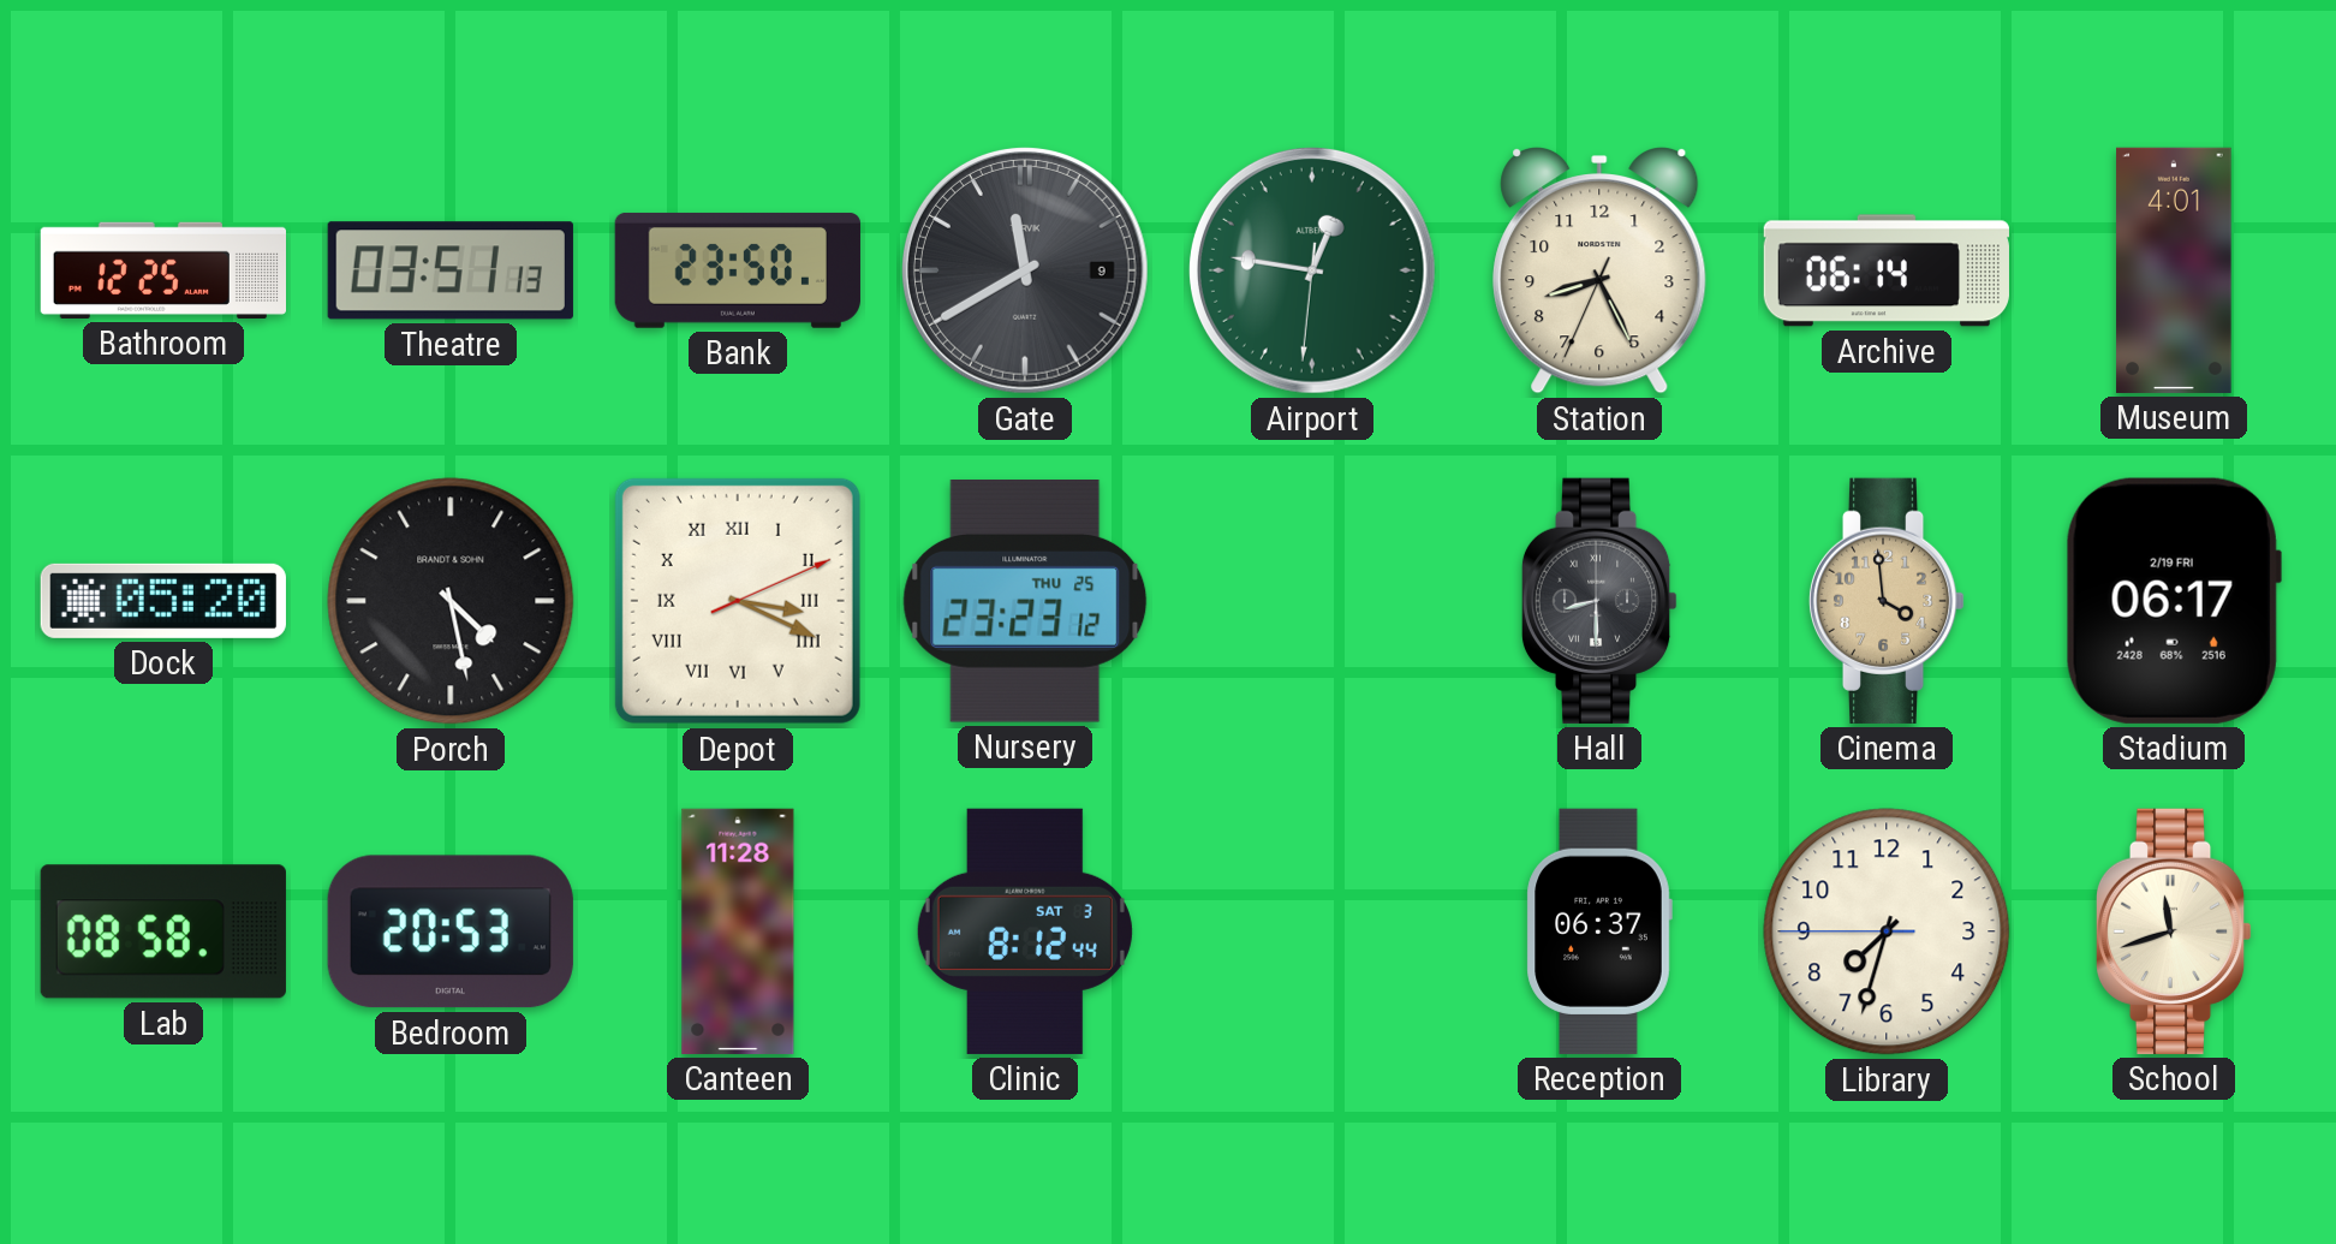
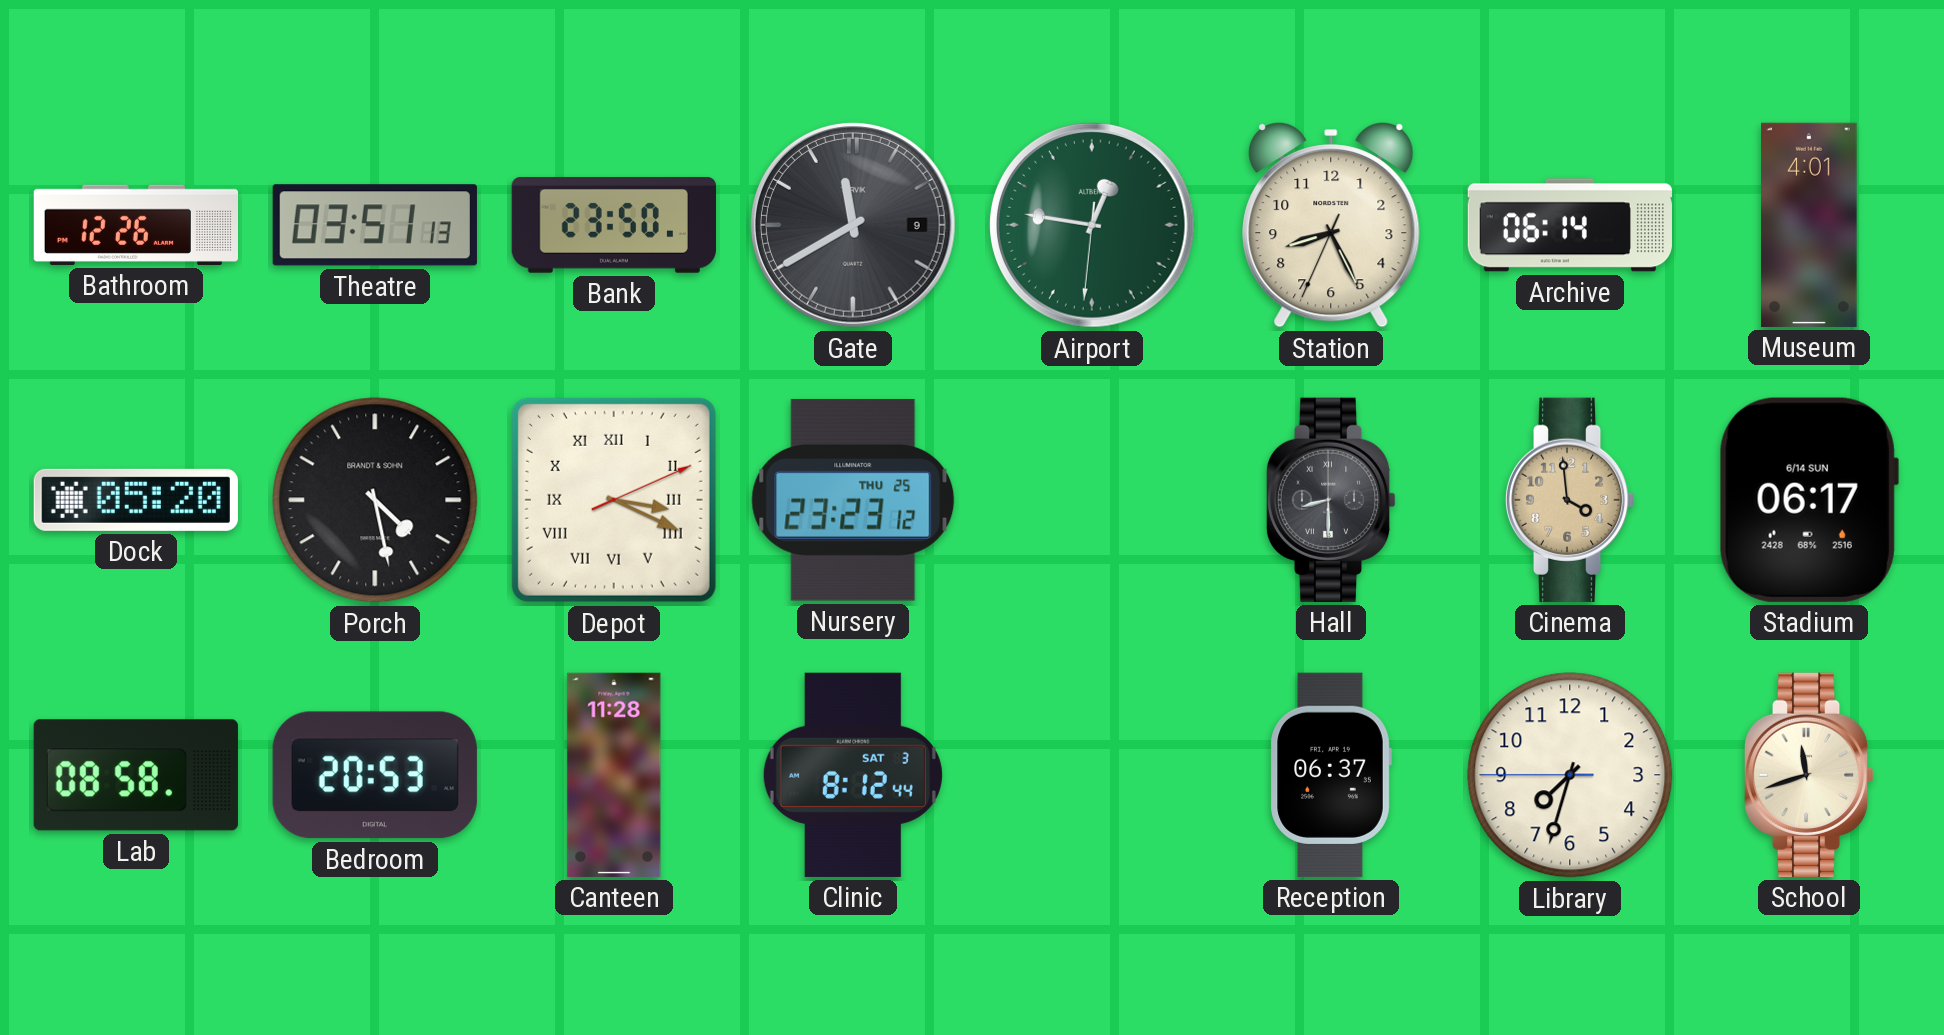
Bathroom: 12:25 -> 12:26
Stadium date: 2/19 FRI -> 6/14 SUN
